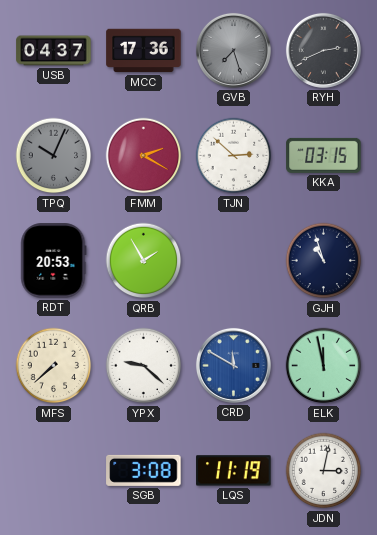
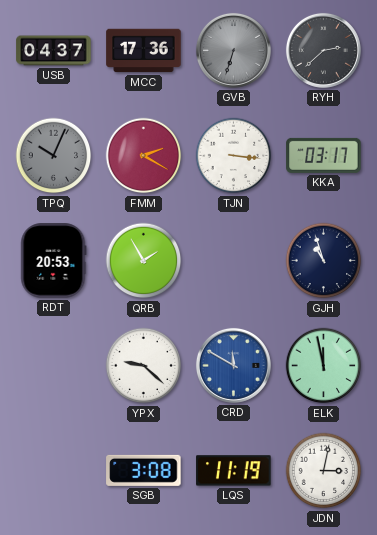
GVB: 7:27 -> 6:33
RYH: 2:41 -> 2:38
TJN: 2:52 -> 3:16
KKA: 03:15 -> 03:17
MFS: 7:38 -> none
